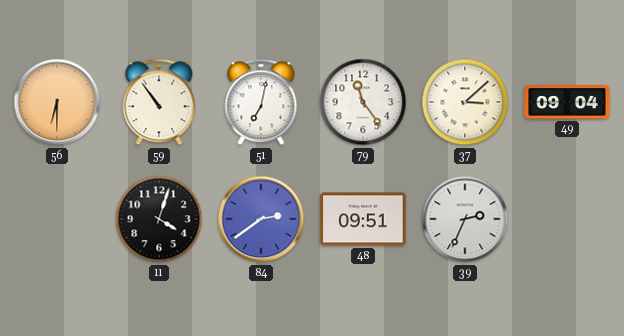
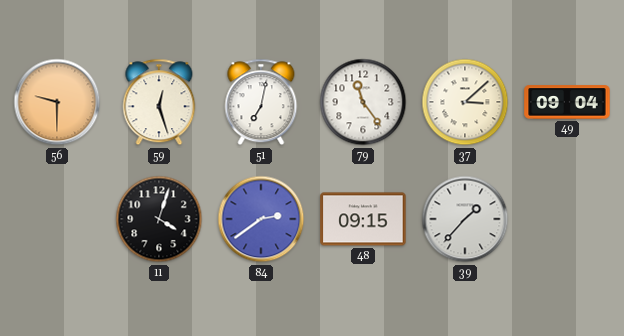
56: 6:30 -> 9:30
59: 10:54 -> 12:27
48: 09:51 -> 09:15
39: 2:34 -> 1:37
